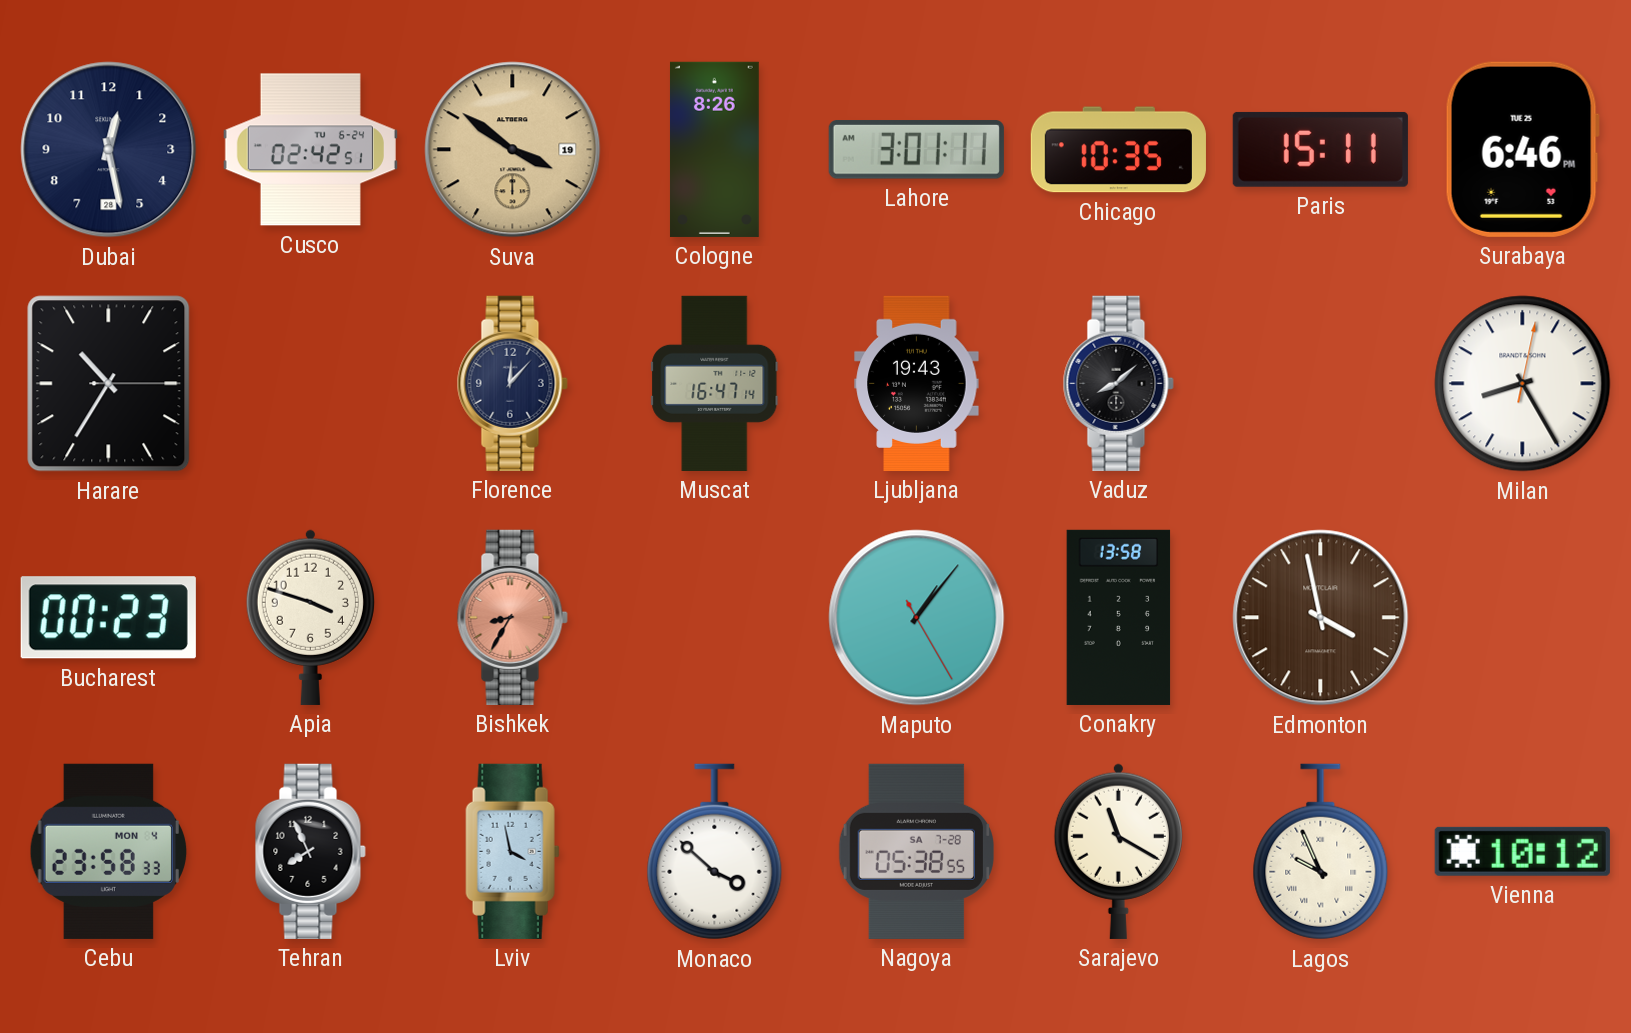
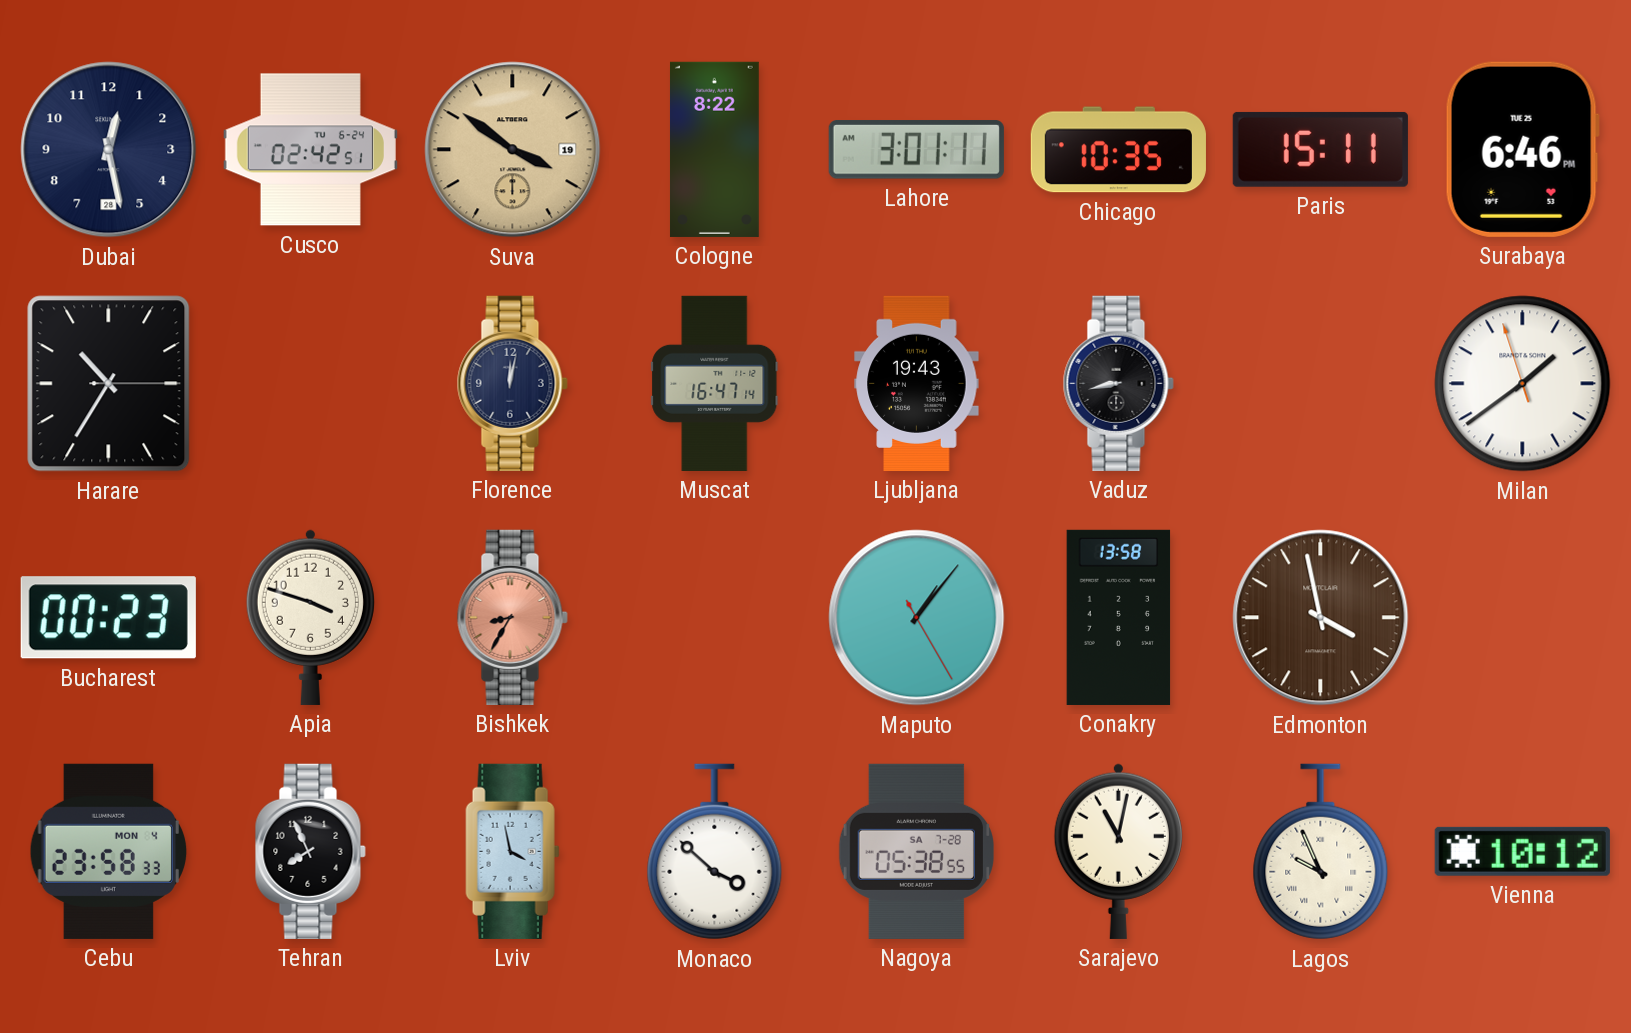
Cologne: 8:26 -> 8:22
Florence: 12:07 -> 12:02
Vaduz: 8:08 -> 8:43
Milan: 8:25 -> 1:38
Sarajevo: 11:20 -> 11:02
